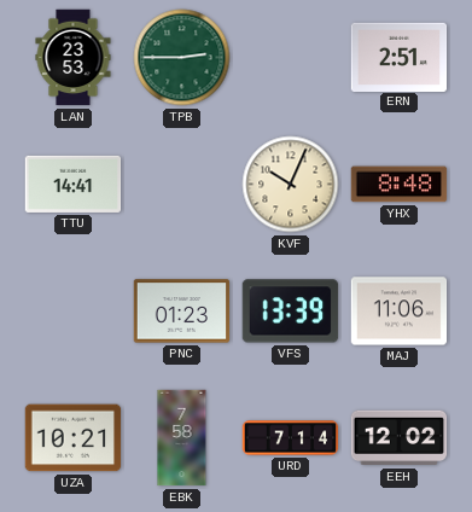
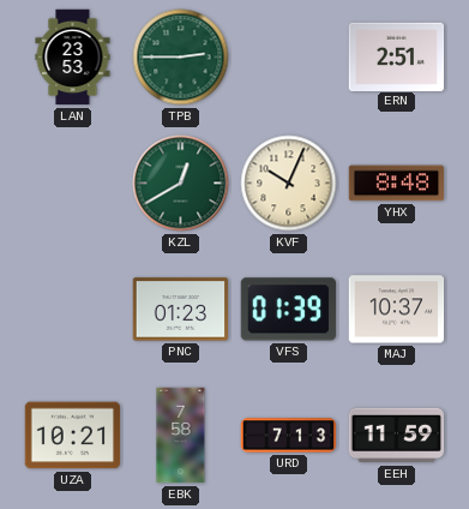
TTU: 14:41 -> none
KZL: none -> 12:40
VFS: 13:39 -> 01:39
MAJ: 11:06 -> 10:37
URD: 7:14 -> 7:13
EEH: 12:02 -> 11:59
